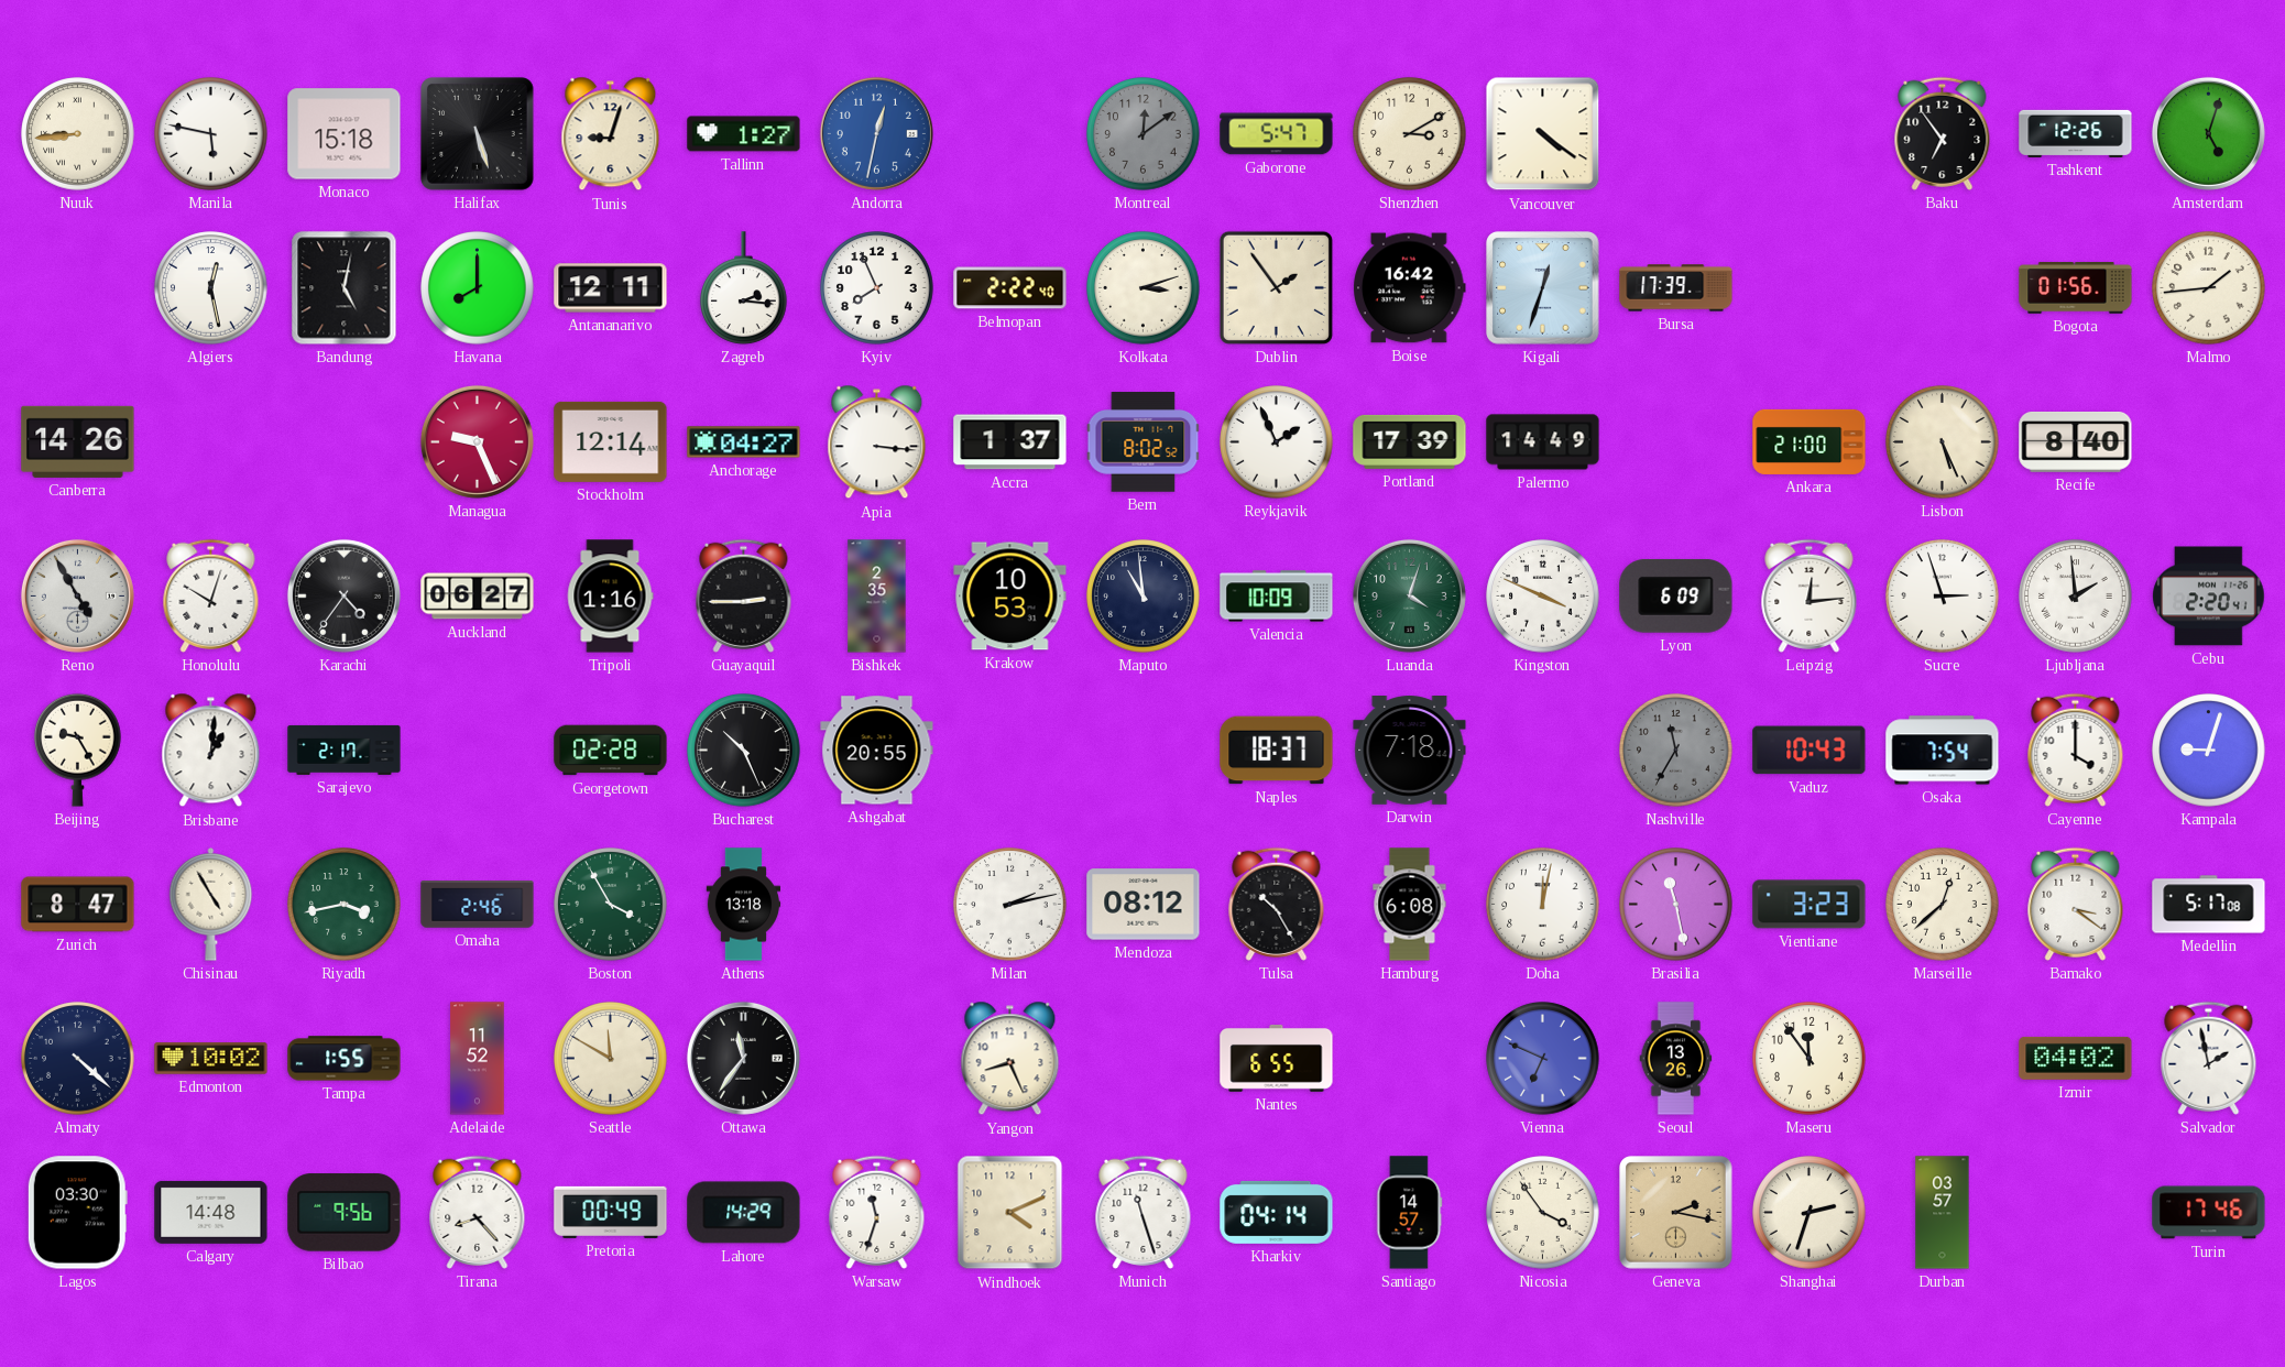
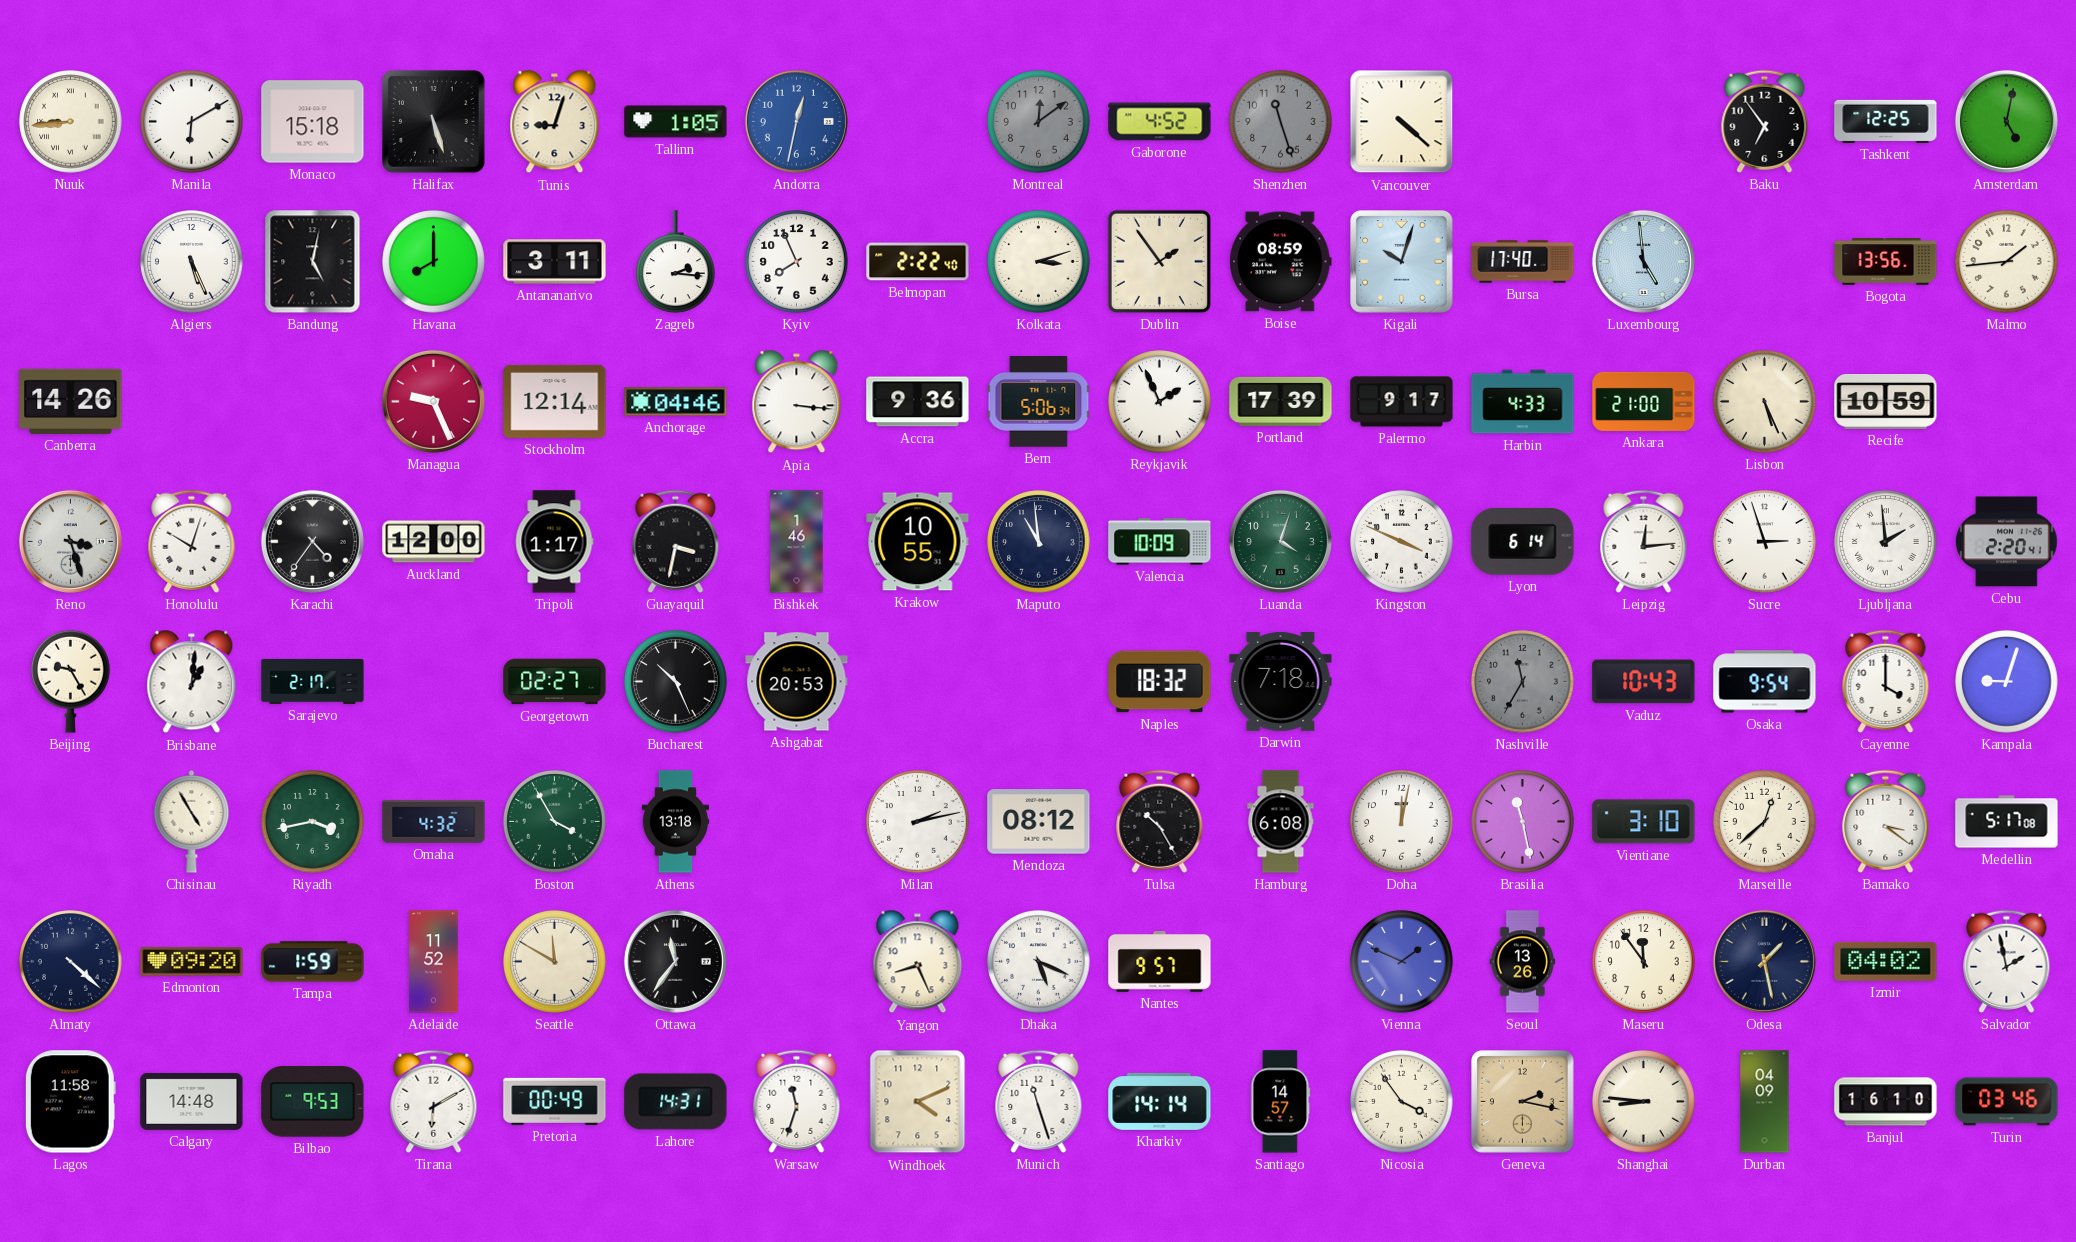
Manila: 5:47 -> 6:10
Tallinn: 1:27 -> 1:05
Gaborone: 5:47 -> 4:52
Shenzhen: 3:10 -> 11:27
Shenzhen dial: cream -> grey
Vancouver: 4:21 -> 4:22
Tashkent: 12:26 -> 12:25
Amsterdam: 5:03 -> 5:02
Algiers: 12:28 -> 5:26
Antananarivo: 12:11 -> 3:11
Boise: 16:42 -> 08:59
Kigali: 12:33 -> 10:03
Bursa: 17:39 -> 17:40
Luxembourg: none -> 4:59
Bogota: 01:56 -> 13:56
Anchorage: 04:27 -> 04:46
Accra: 1:37 -> 9:36
Bern: 8:02 -> 5:06
Palermo: 14:49 -> 9:17
Harbin: none -> 4:33
Recife: 8:40 -> 10:59
Reno: 4:55 -> 3:27
Auckland: 06:27 -> 12:00
Tripoli: 1:16 -> 1:17
Guayaquil: 2:45 -> 3:32
Bishkek: 2:35 -> 1:46
Krakow: 10:53 -> 10:55
Lyon: 6:09 -> 6:14
Georgetown: 02:28 -> 02:27
Ashgabat: 20:55 -> 20:53
Naples: 18:37 -> 18:32
Osaka: 7:54 -> 9:54
Zurich: 8:47 -> none
Omaha: 2:46 -> 4:32
Vientiane: 3:23 -> 3:10
Edmonton: 10:02 -> 09:20
Tampa: 1:55 -> 1:59
Dhaka: none -> 5:19
Nantes: 6:55 -> 9:57
Vienna: 6:49 -> 1:49
Odesa: none -> 1:28
Lagos: 03:30 -> 11:58
Bilbao: 9:56 -> 9:53
Tirana: 8:23 -> 6:10
Lahore: 14:29 -> 14:31
Kharkiv: 04:14 -> 14:14
Shanghai: 2:33 -> 8:46
Durban: 03:57 -> 04:09
Banjul: none -> 16:10
Turin: 17:46 -> 03:46
